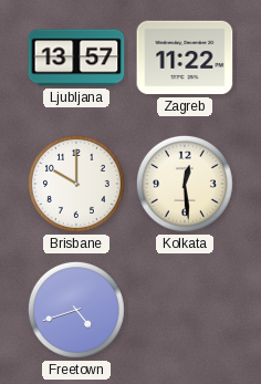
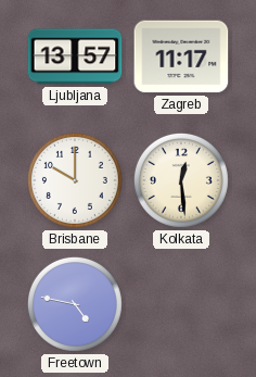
Zagreb: 11:22 -> 11:17
Freetown: 4:42 -> 4:47
